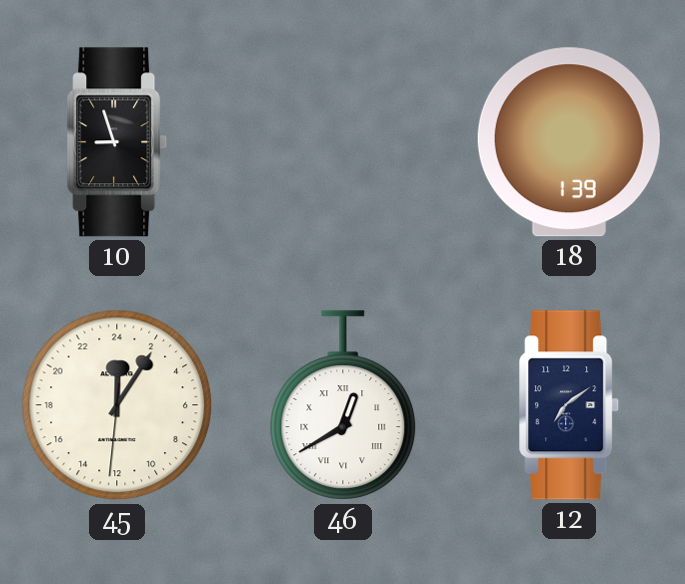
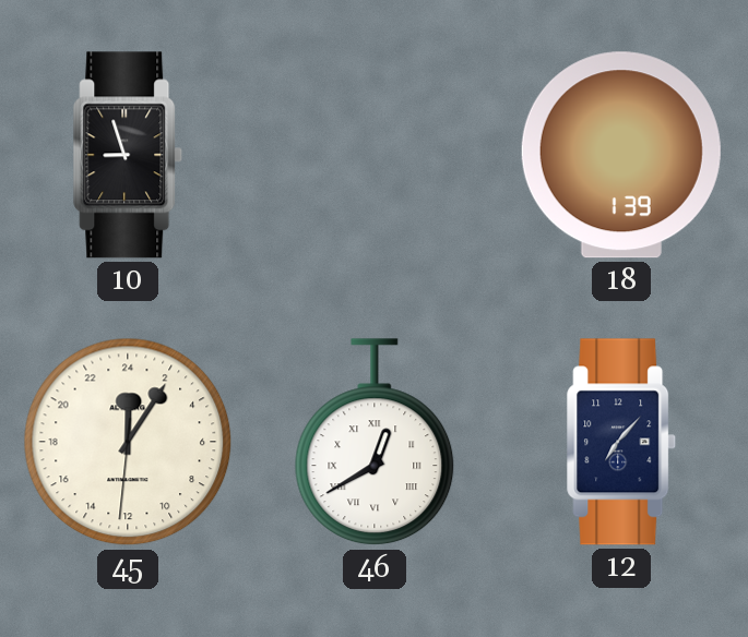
12: 7:09 -> 7:07
